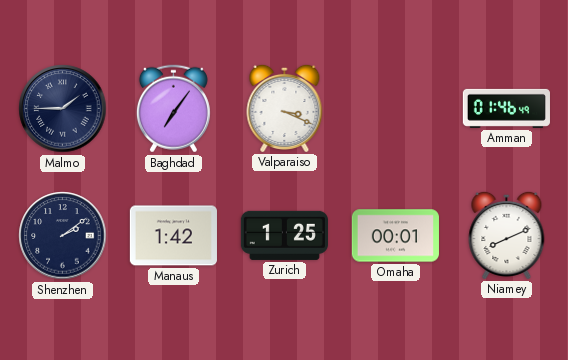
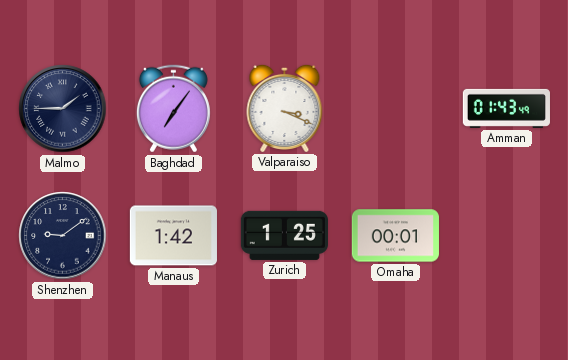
Amman: 01:46 -> 01:43
Shenzhen: 2:09 -> 9:09
Niamey: 8:11 -> none
